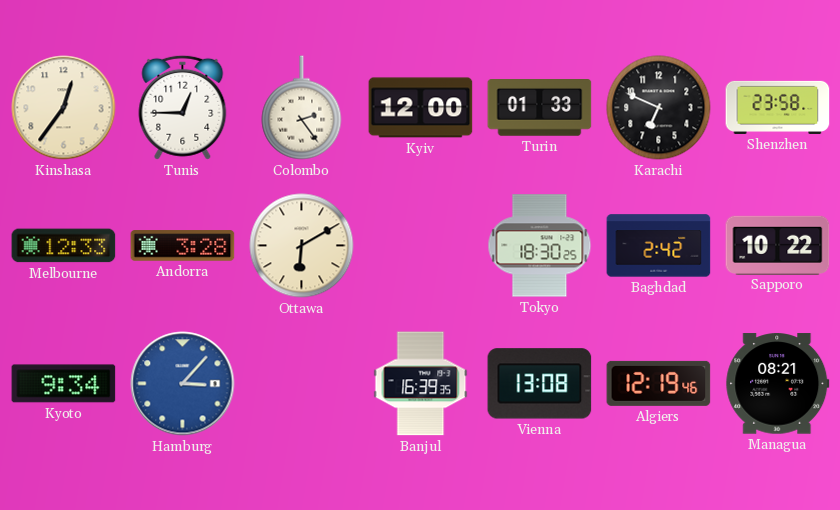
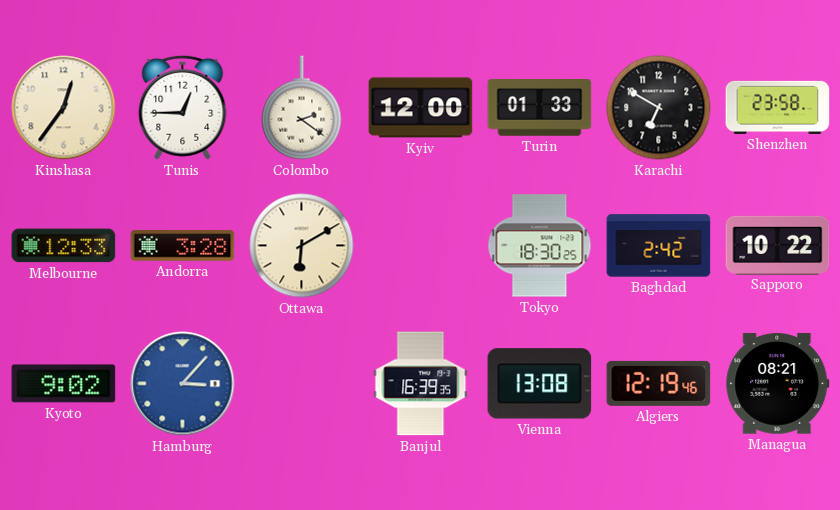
Colombo: 2:24 -> 2:21
Karachi: 6:49 -> 6:50
Kyoto: 9:34 -> 9:02
